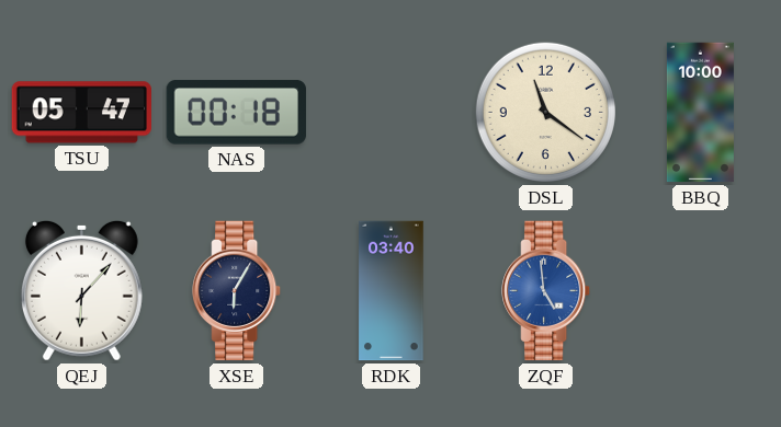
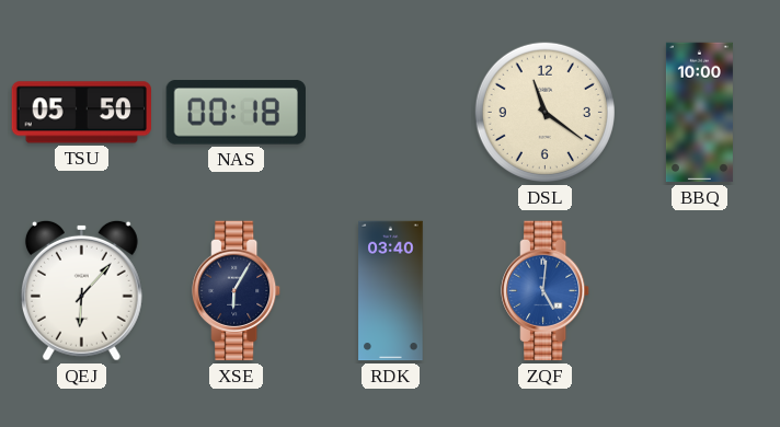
TSU: 05:47 -> 05:50
ZQF: 4:59 -> 5:01
